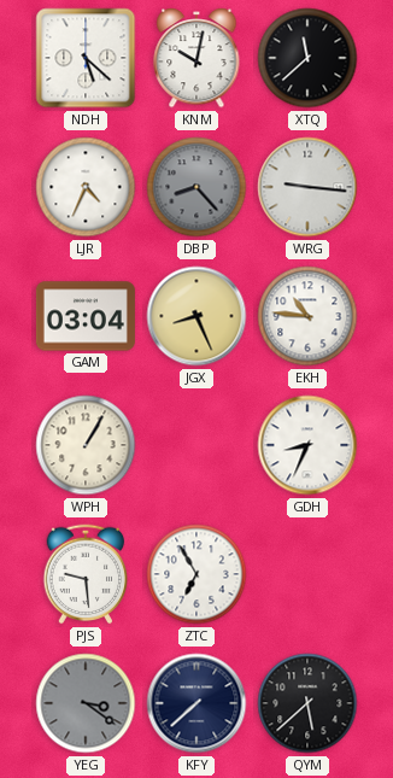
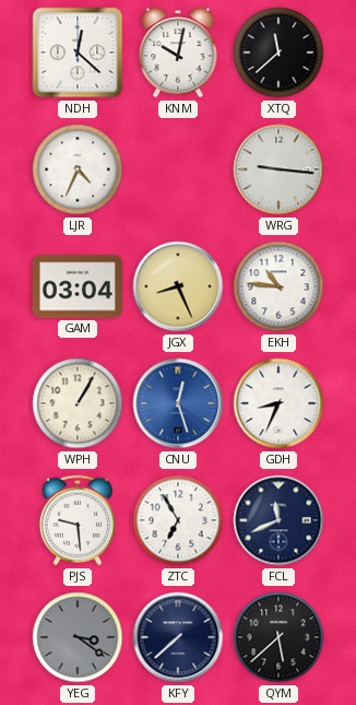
NDH: 5:22 -> 12:22
DBP: 8:23 -> none
CNU: none -> 12:27
FCL: none -> 11:41
